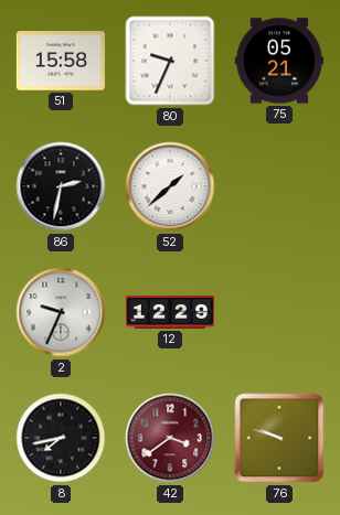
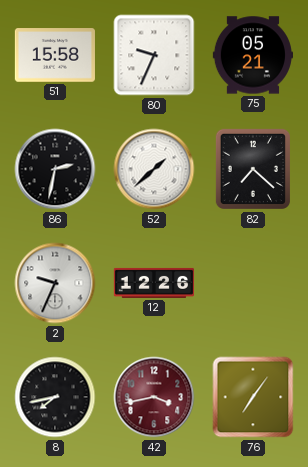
82: none -> 7:22
12: 12:29 -> 12:26
42: 3:39 -> 3:43
76: 9:48 -> 7:06
